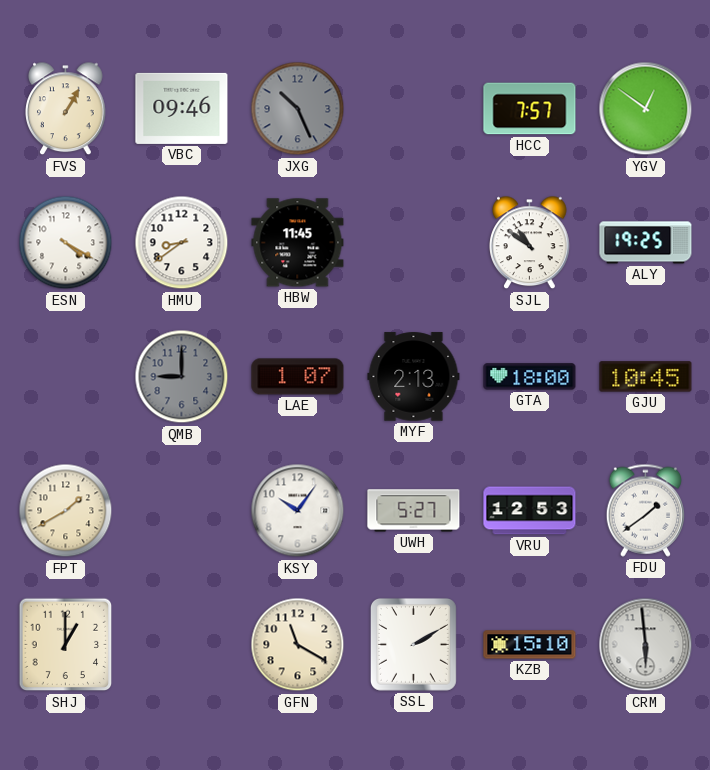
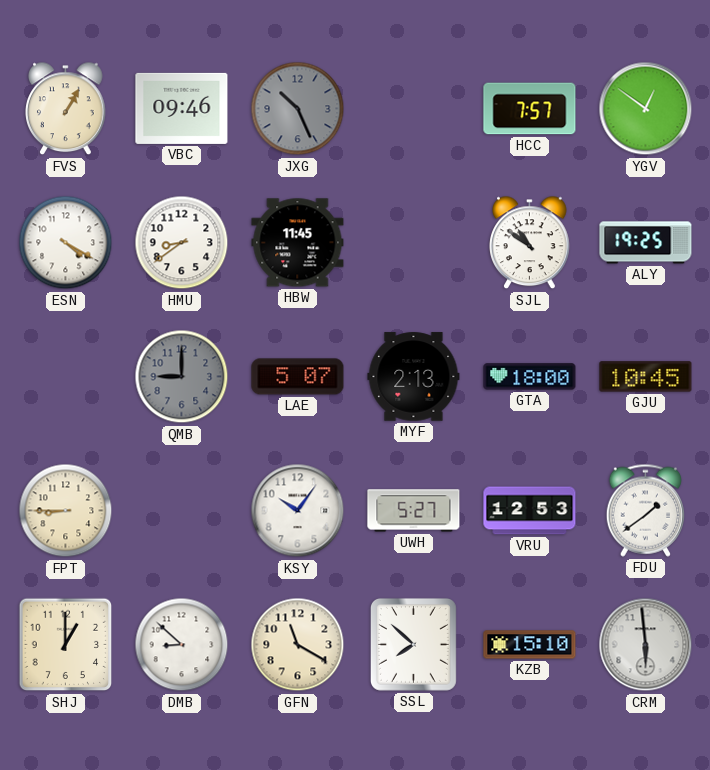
LAE: 1:07 -> 5:07
FPT: 1:40 -> 8:45
DMB: none -> 8:52
SSL: 2:10 -> 7:52
